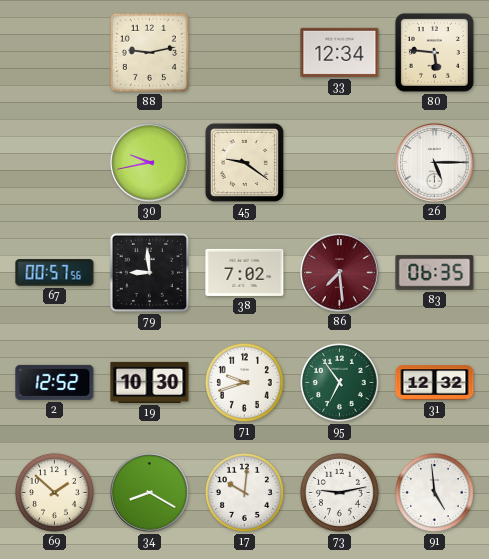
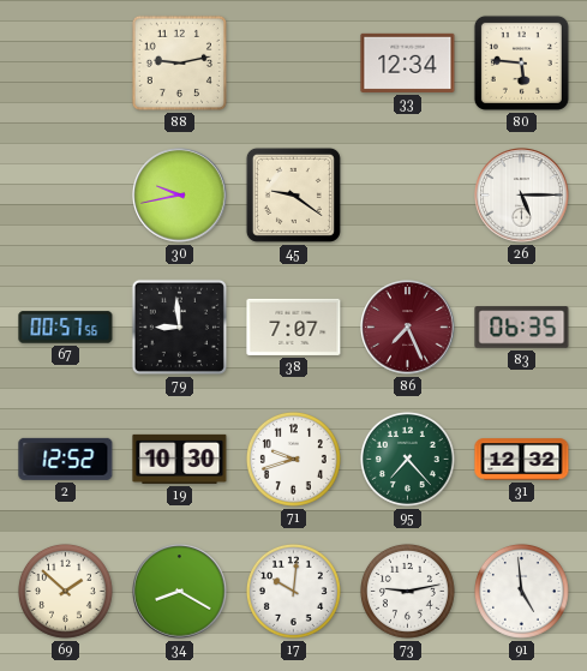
38: 7:02 -> 7:07
86: 7:29 -> 7:26
95: 6:54 -> 7:23
